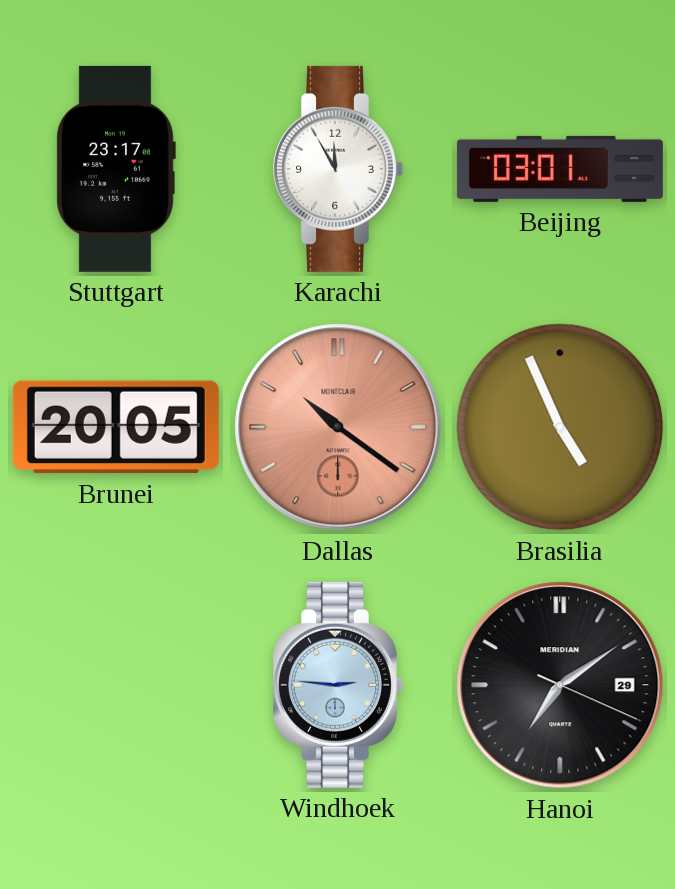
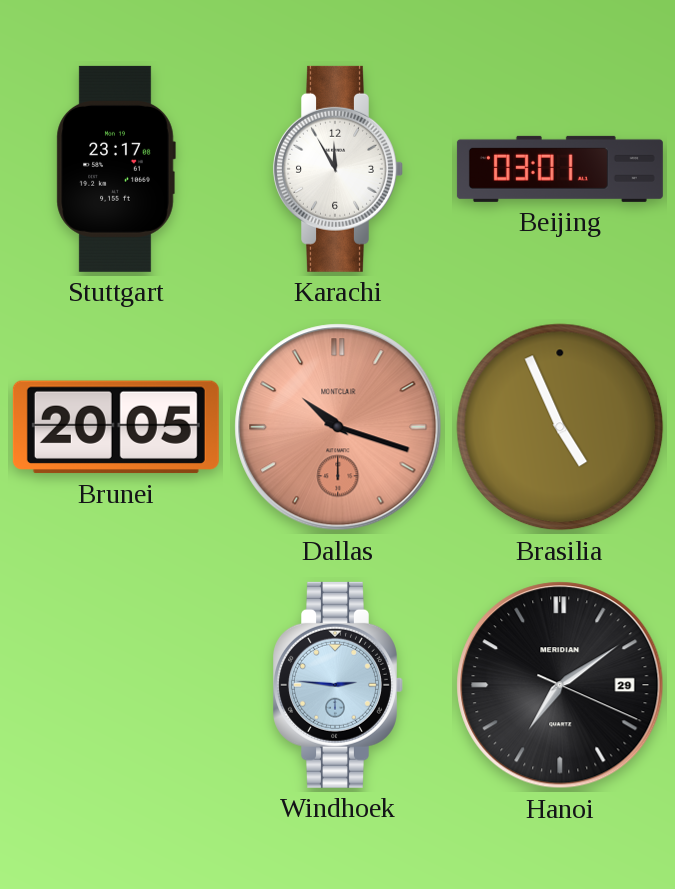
Dallas: 10:21 -> 10:18
